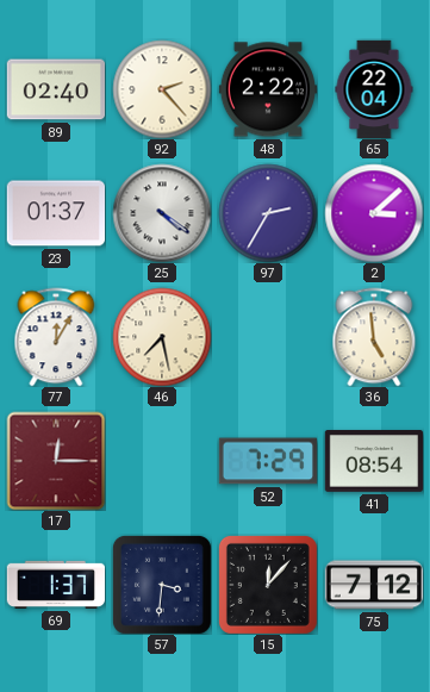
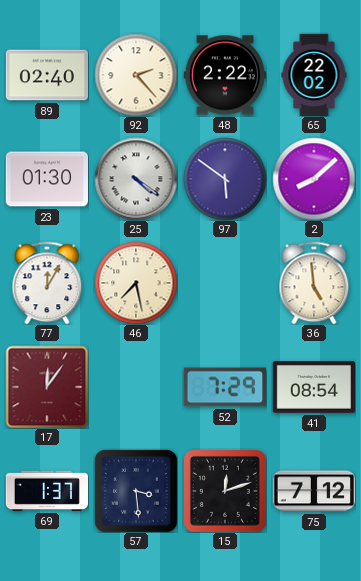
65: 22:04 -> 22:02
23: 01:37 -> 01:30
97: 2:35 -> 5:51
2: 3:08 -> 8:08
17: 12:15 -> 12:06
57: 3:31 -> 3:29
15: 12:07 -> 12:12
